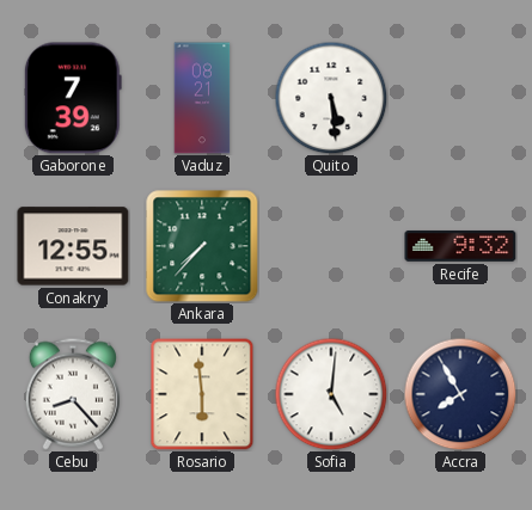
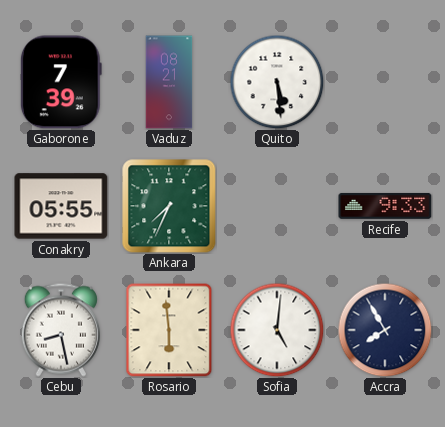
Conakry: 12:55 -> 05:55
Ankara: 7:37 -> 7:34
Recife: 9:32 -> 9:33
Cebu: 8:23 -> 8:28
